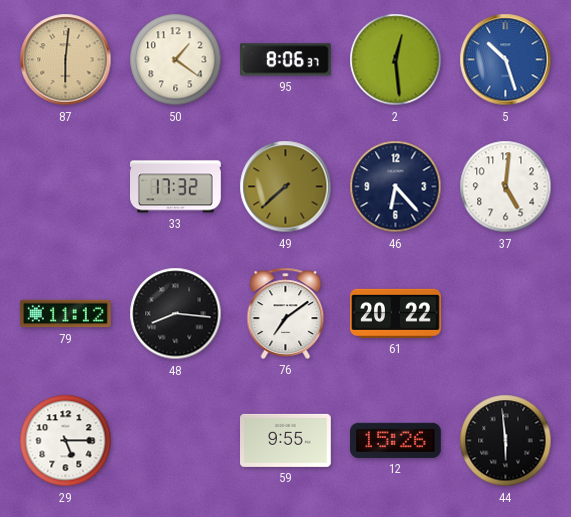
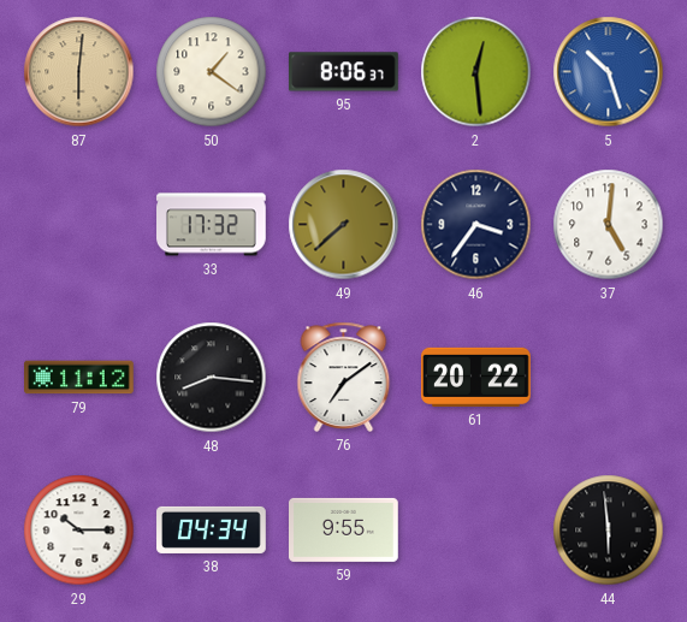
46: 6:23 -> 3:36
29: 5:15 -> 10:15
38: none -> 04:34
12: 15:26 -> none
